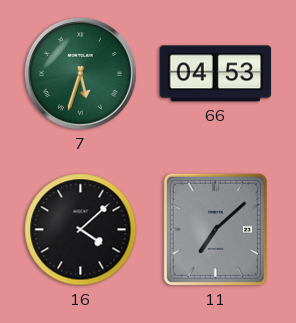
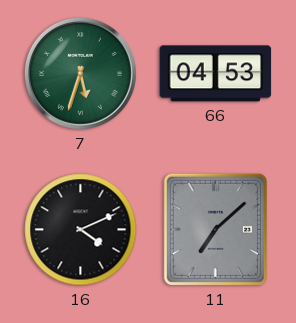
16: 4:08 -> 4:11
